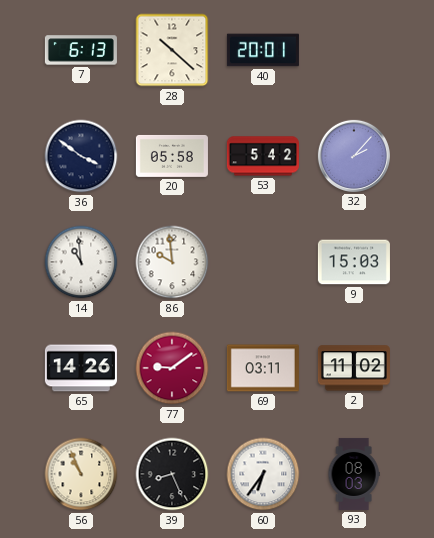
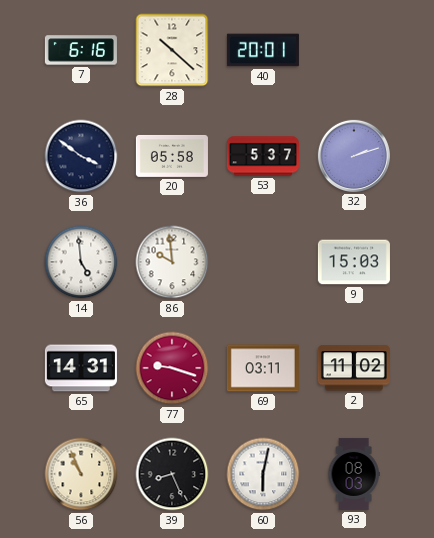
7: 6:13 -> 6:16
53: 5:42 -> 5:37
32: 2:07 -> 2:12
14: 10:59 -> 4:59
65: 14:26 -> 14:31
77: 9:09 -> 9:18
60: 6:36 -> 6:02
